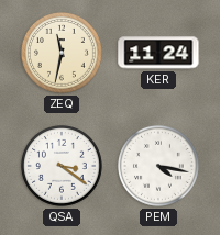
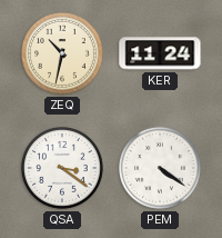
ZEQ: 11:32 -> 10:32
PEM: 4:17 -> 4:21
